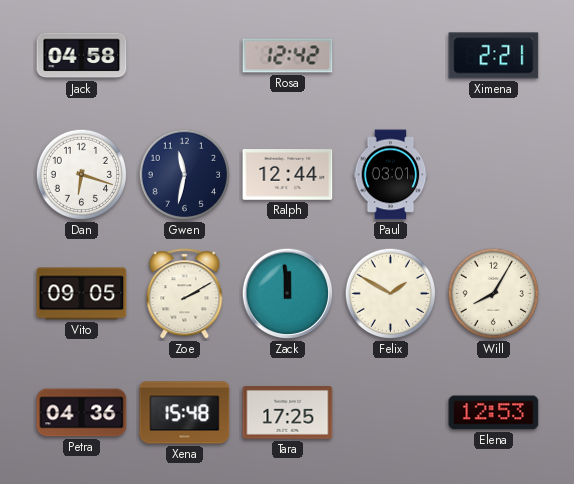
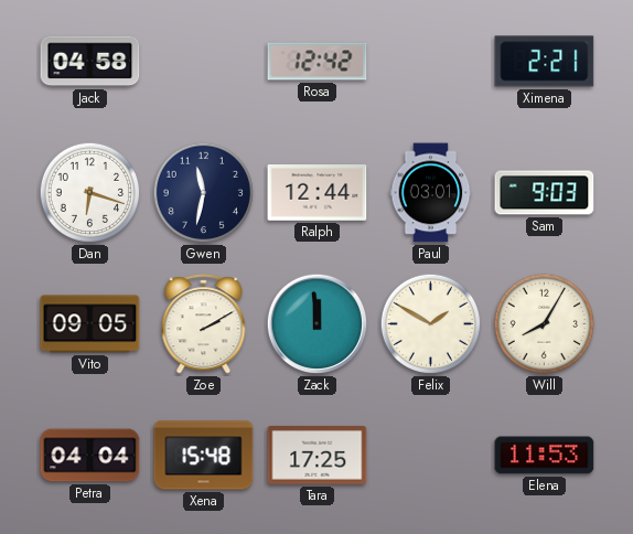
Sam: none -> 9:03
Petra: 04:36 -> 04:04
Elena: 12:53 -> 11:53
